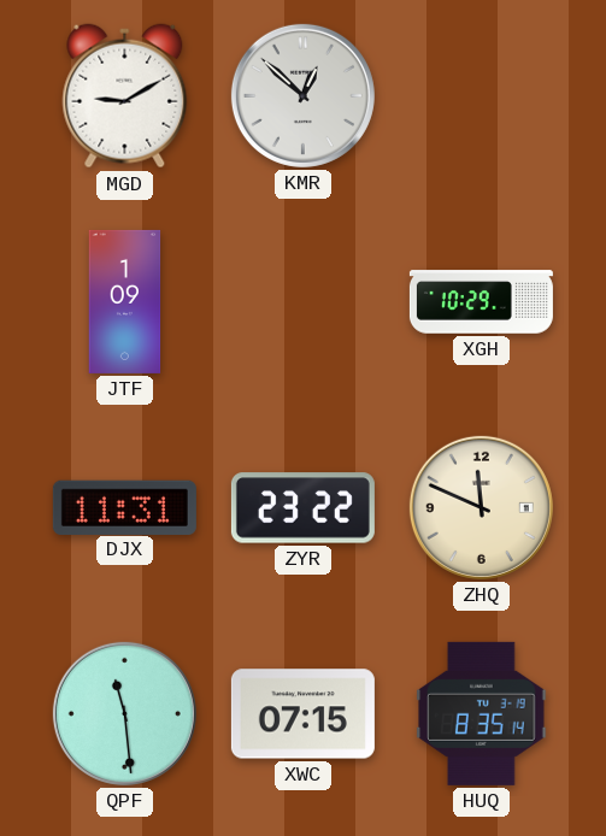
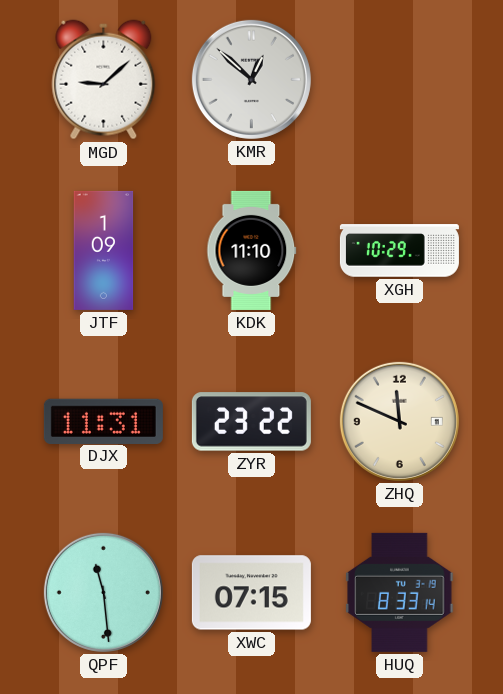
MGD: 9:10 -> 9:08
KDK: none -> 11:10
HUQ: 8:35 -> 8:33
